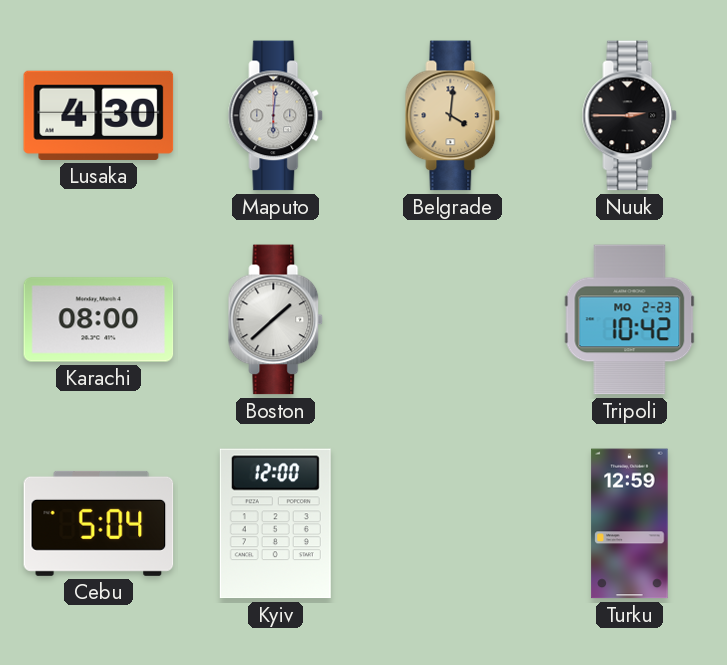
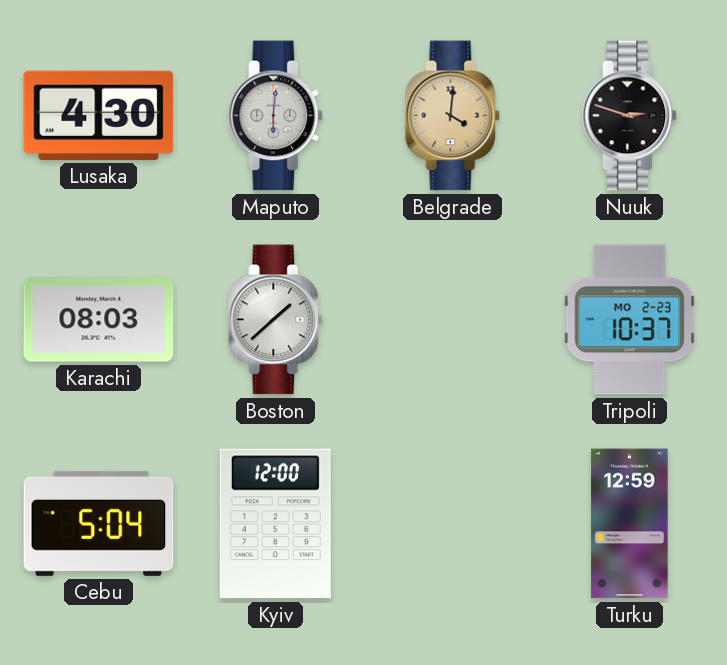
Nuuk: 2:45 -> 2:48
Karachi: 08:00 -> 08:03
Tripoli: 10:42 -> 10:37
